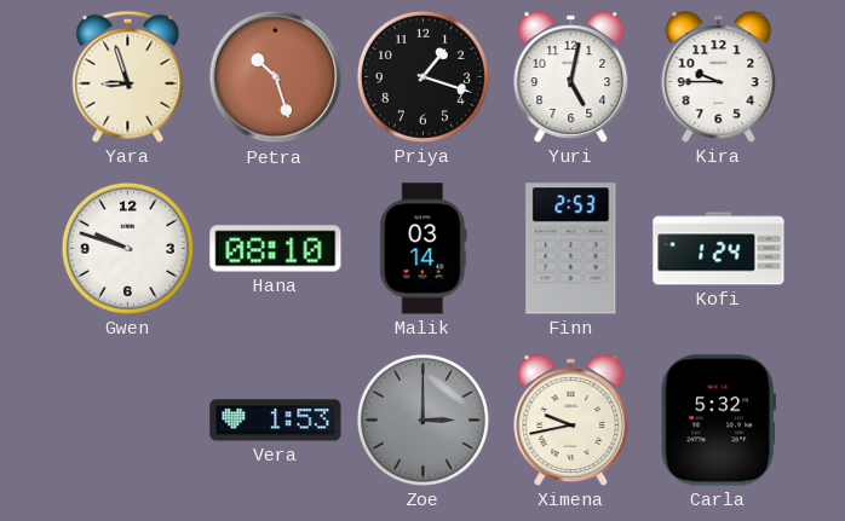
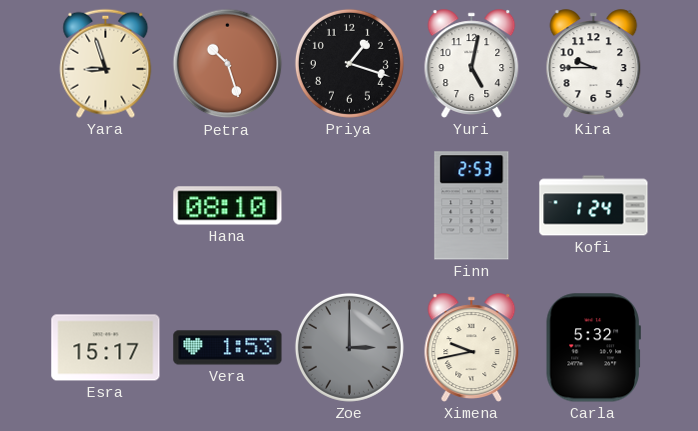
Gwen: 9:48 -> none
Malik: 03:14 -> none
Esra: none -> 15:17
